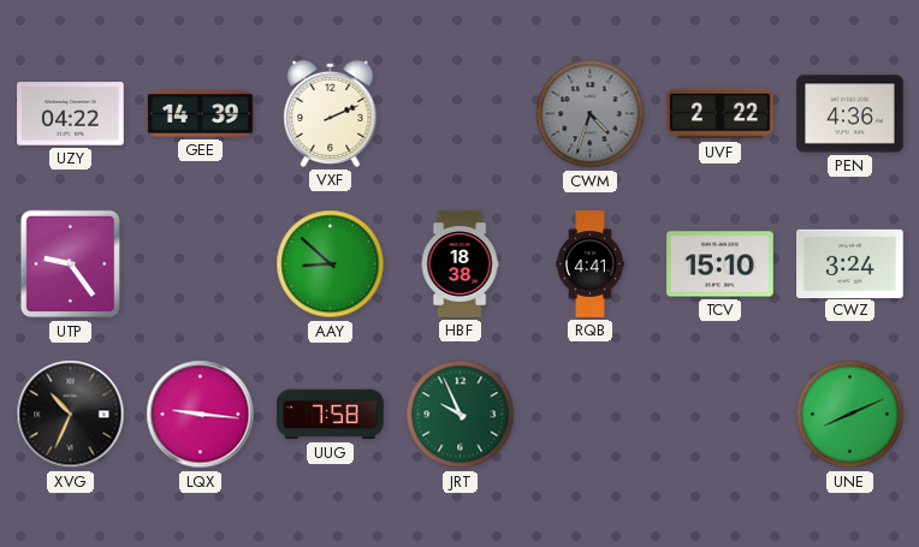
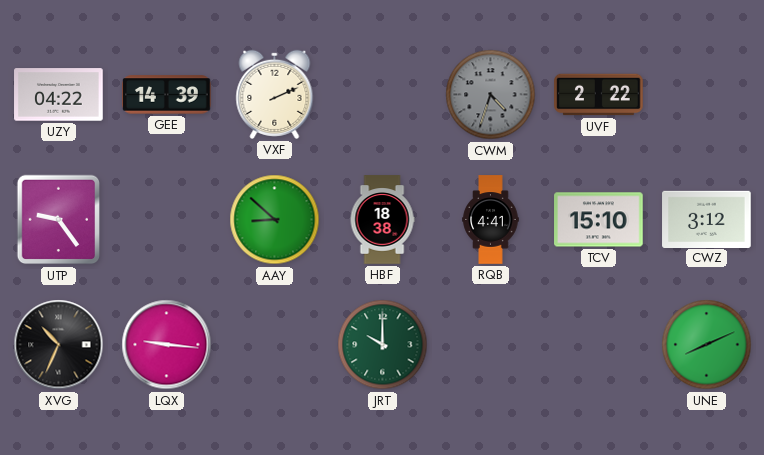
PEN: 4:36 -> none
CWZ: 3:24 -> 3:12
UUG: 7:58 -> none
JRT: 9:56 -> 10:00
